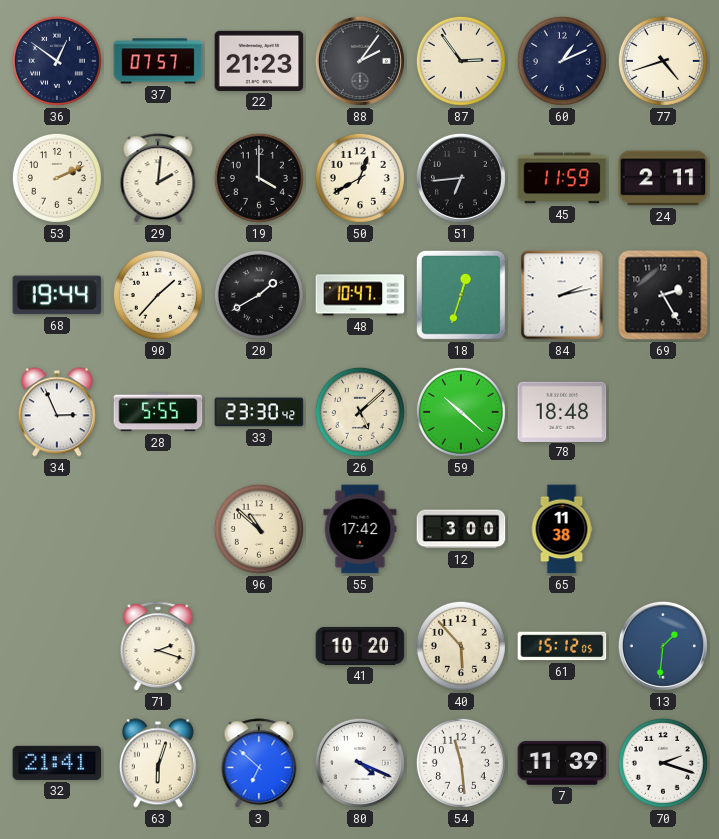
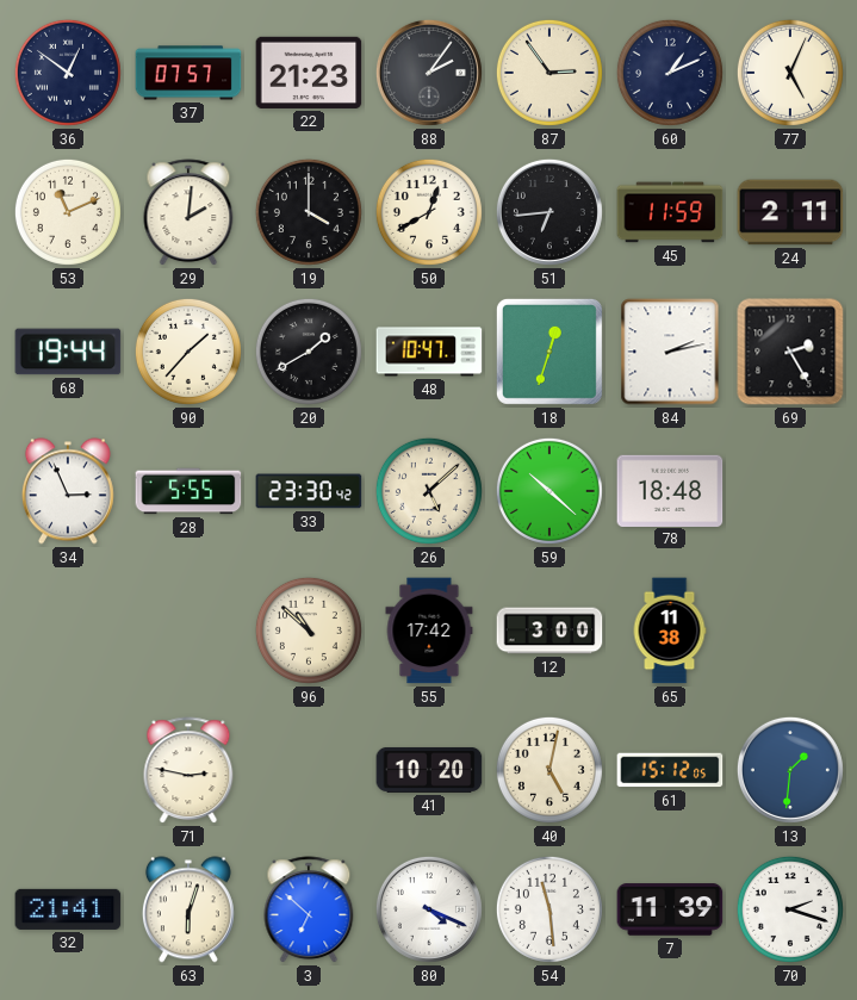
77: 4:42 -> 5:04
53: 2:11 -> 11:11
71: 2:18 -> 2:47
40: 5:53 -> 5:02
